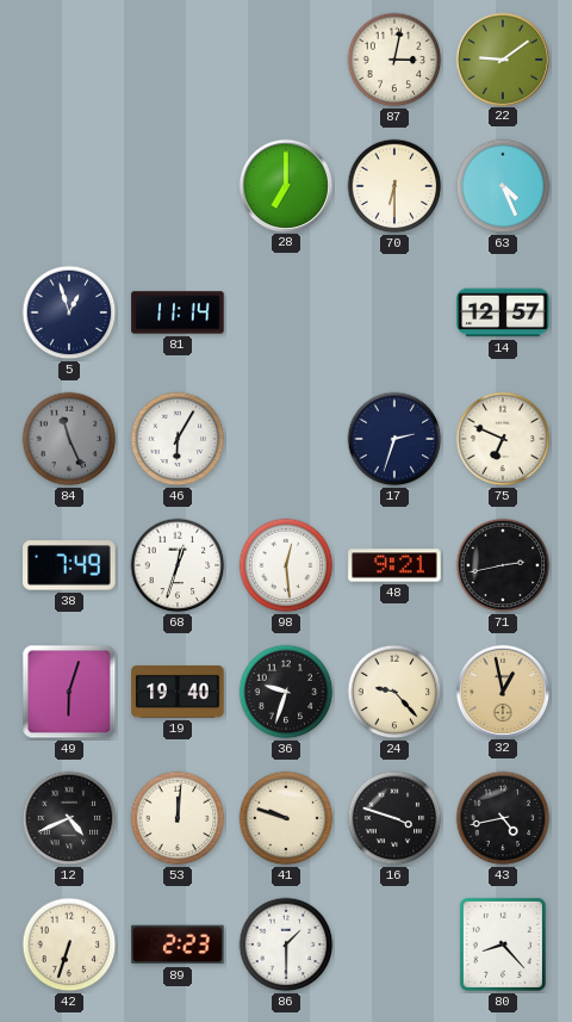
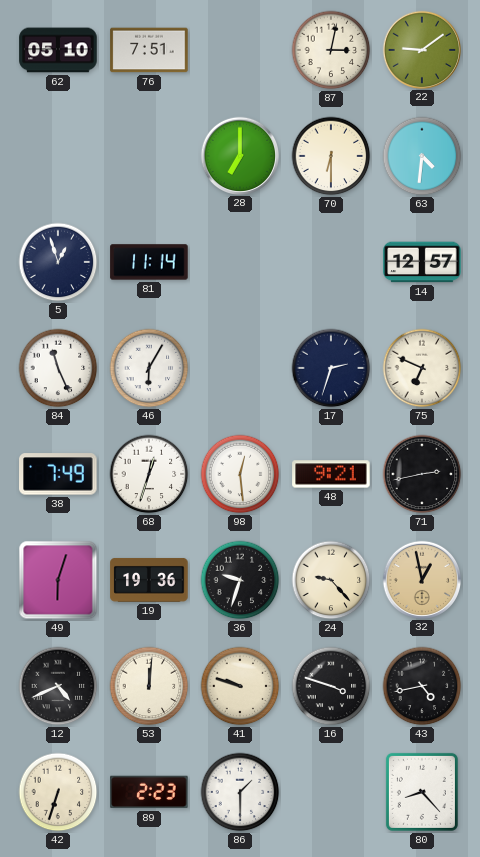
62: none -> 05:10
76: none -> 7:51
63: 4:26 -> 4:31
84 dial: grey -> white
19: 19:40 -> 19:36
